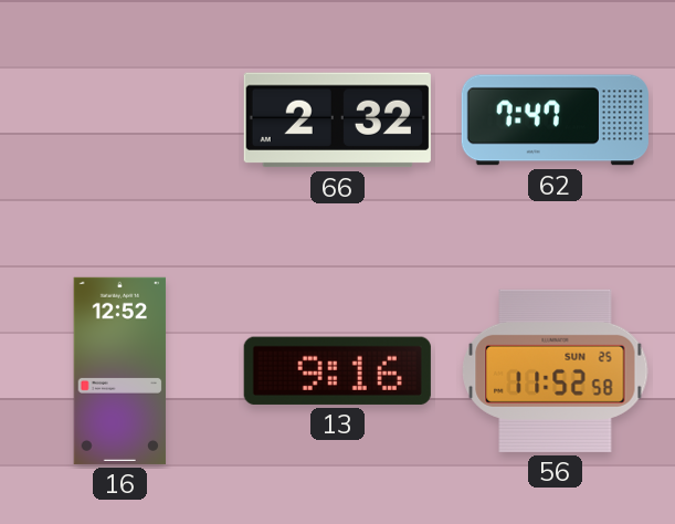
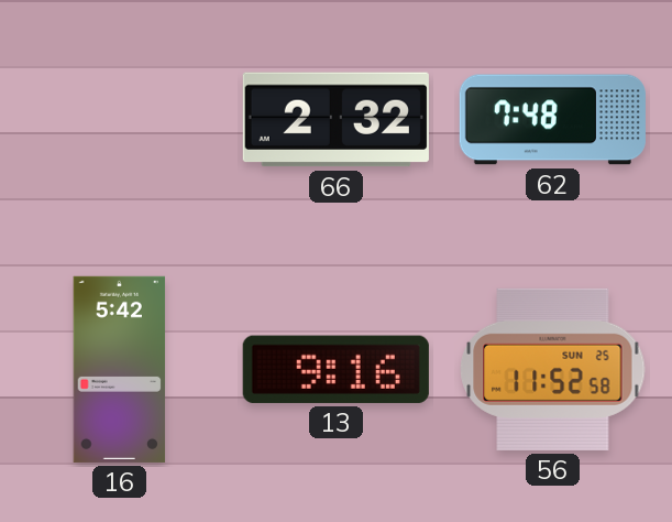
62: 7:47 -> 7:48
16: 12:52 -> 5:42
